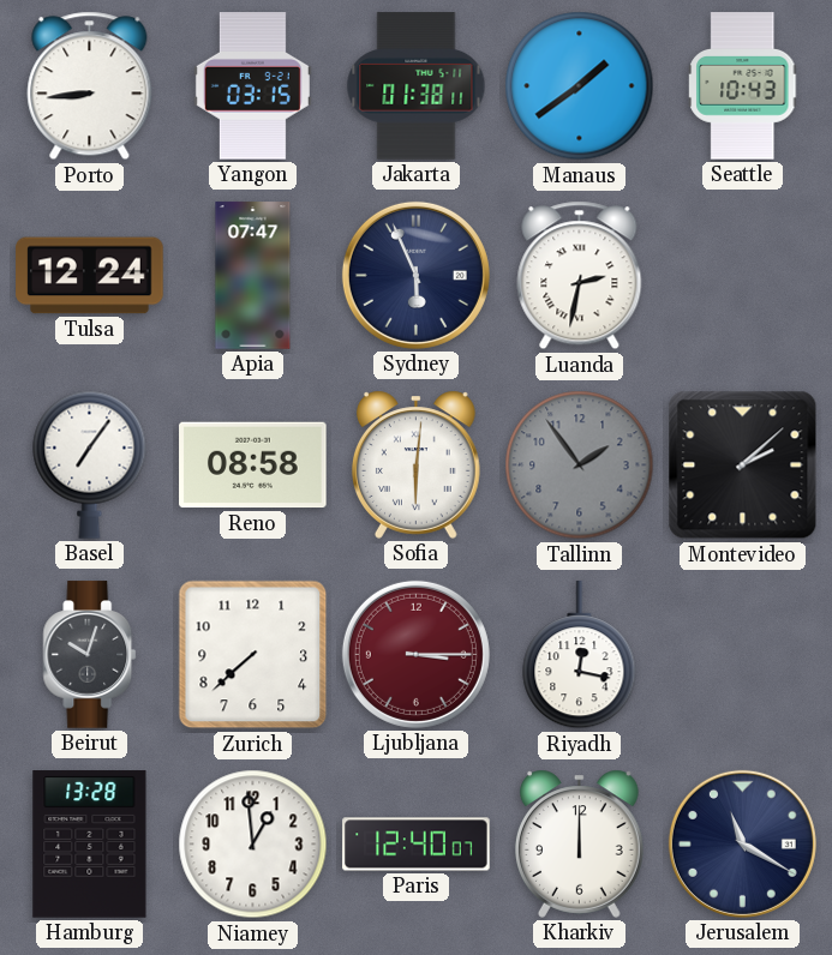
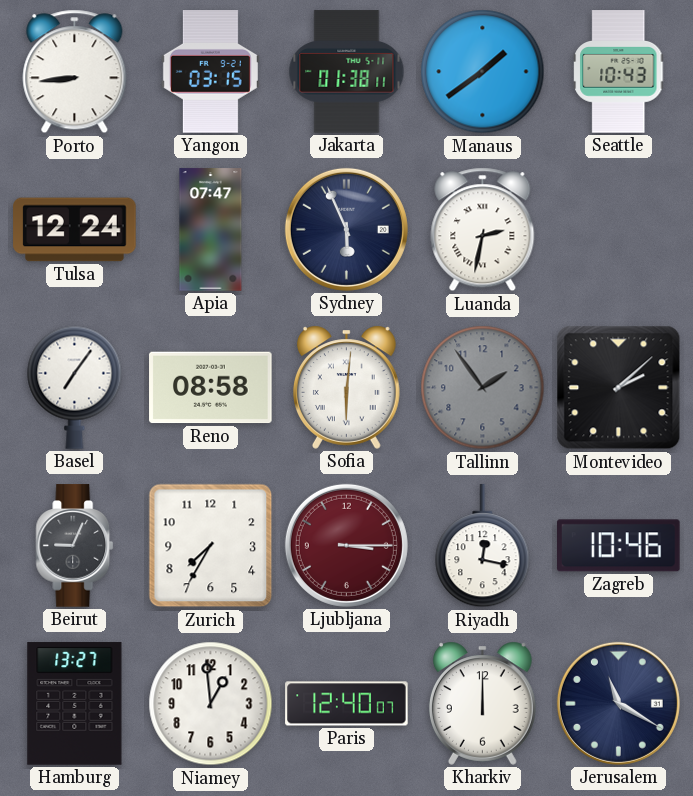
Beirut: 10:03 -> 9:04
Zurich: 7:38 -> 7:35
Zagreb: none -> 10:46
Hamburg: 13:28 -> 13:27
